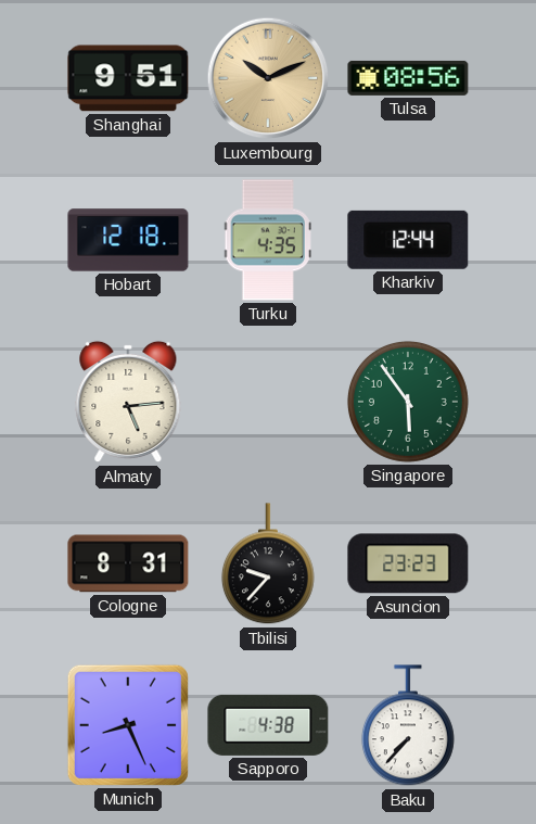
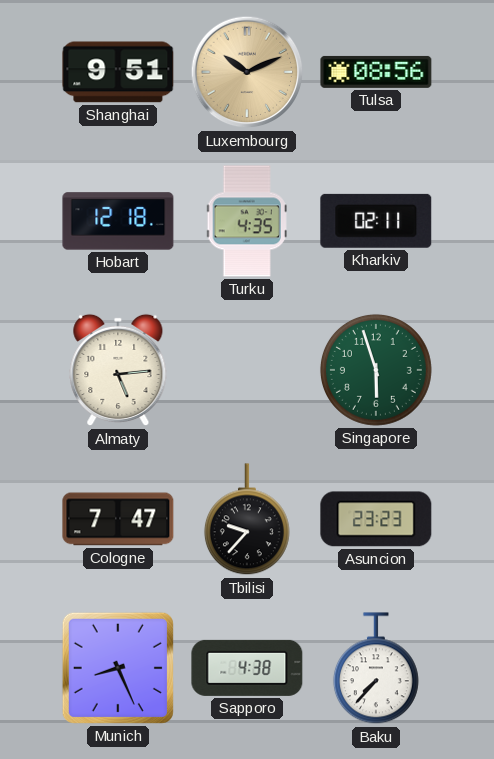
Kharkiv: 12:44 -> 02:11
Singapore: 5:54 -> 5:57
Cologne: 8:31 -> 7:47
